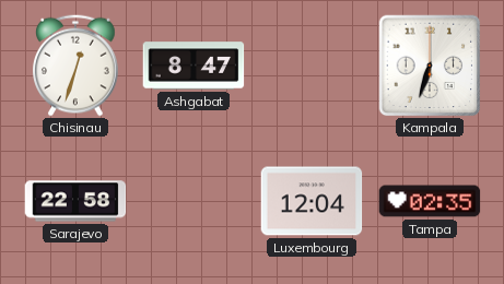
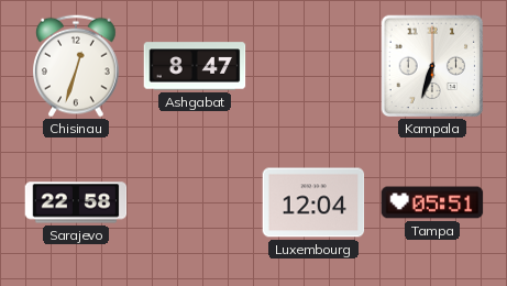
Tampa: 02:35 -> 05:51
